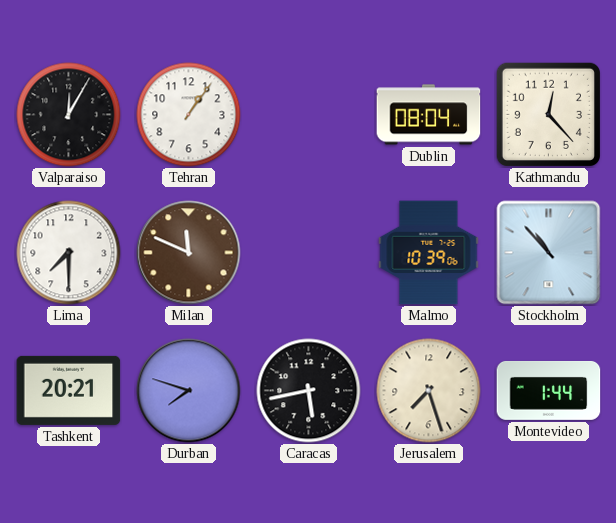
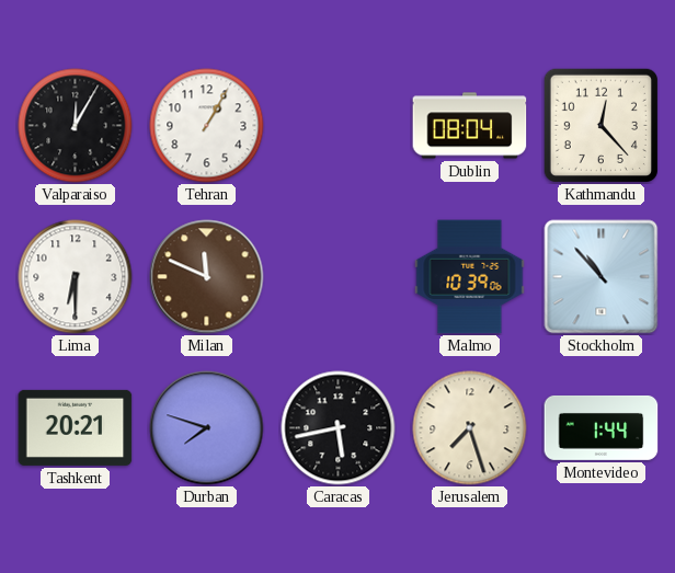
Tehran: 1:06 -> 1:05
Lima: 7:30 -> 6:30
